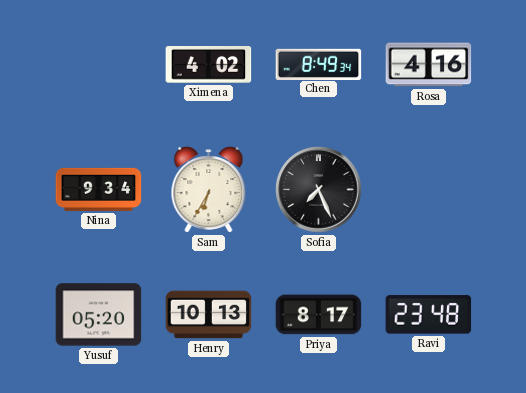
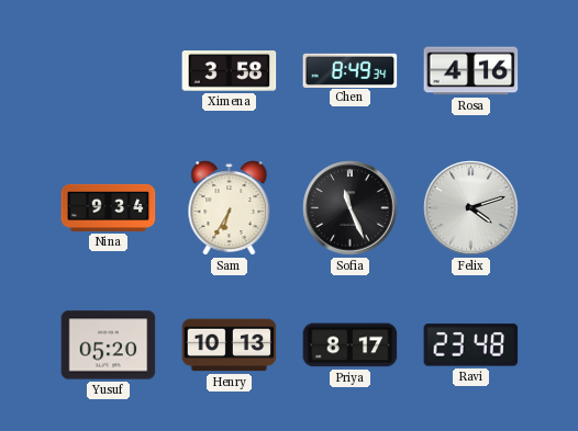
Ximena: 4:02 -> 3:58
Sofia: 7:26 -> 11:26
Felix: none -> 4:12
